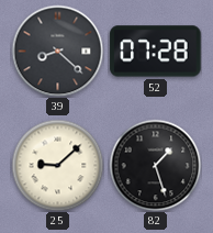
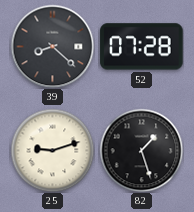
25: 9:08 -> 9:12
